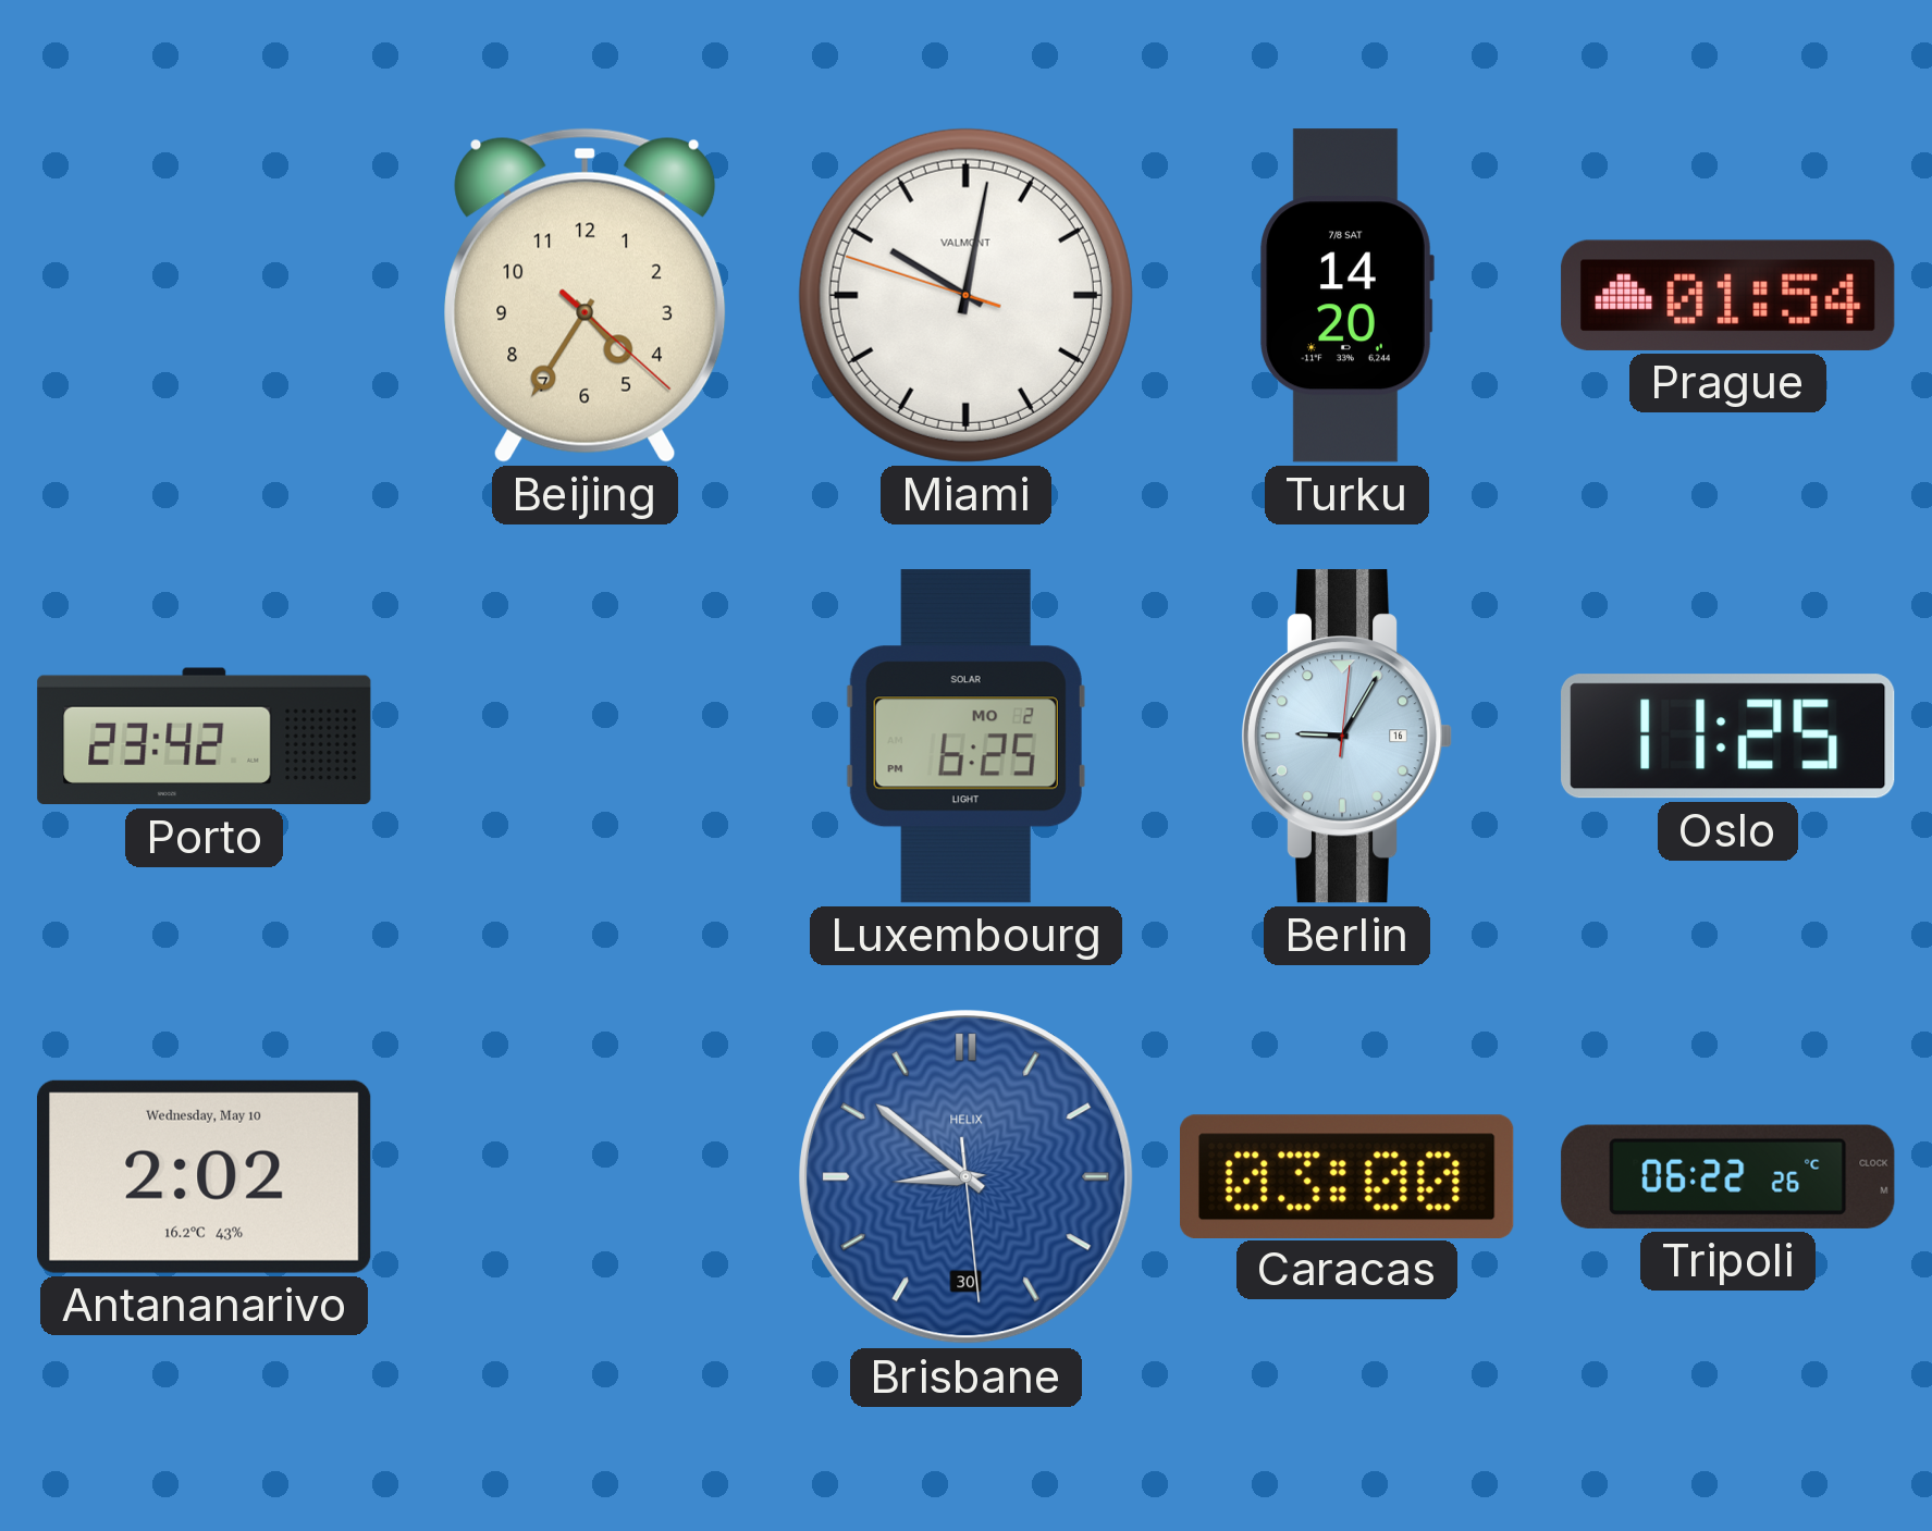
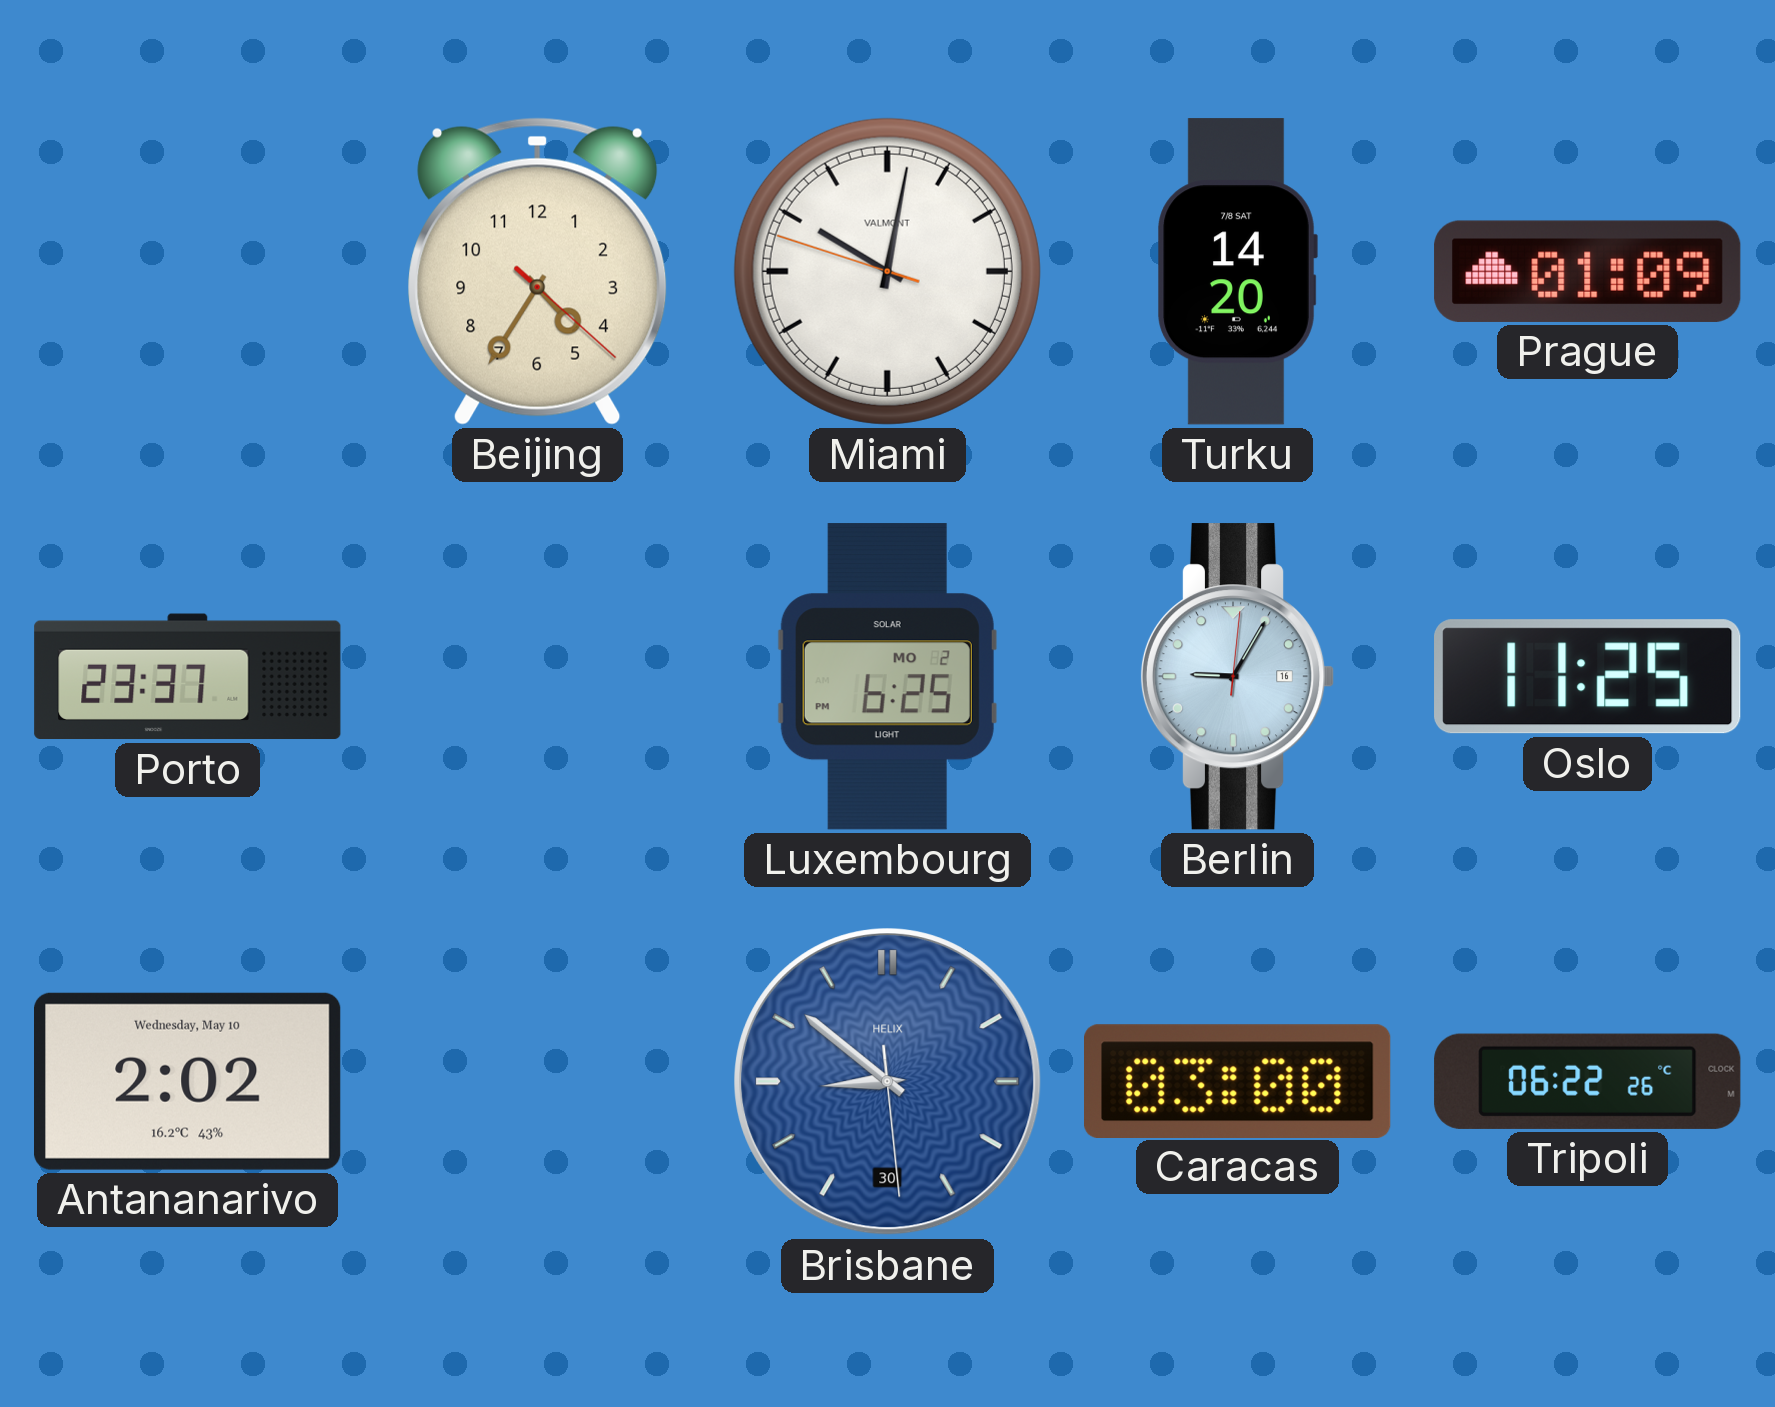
Prague: 01:54 -> 01:09
Porto: 23:42 -> 23:37
